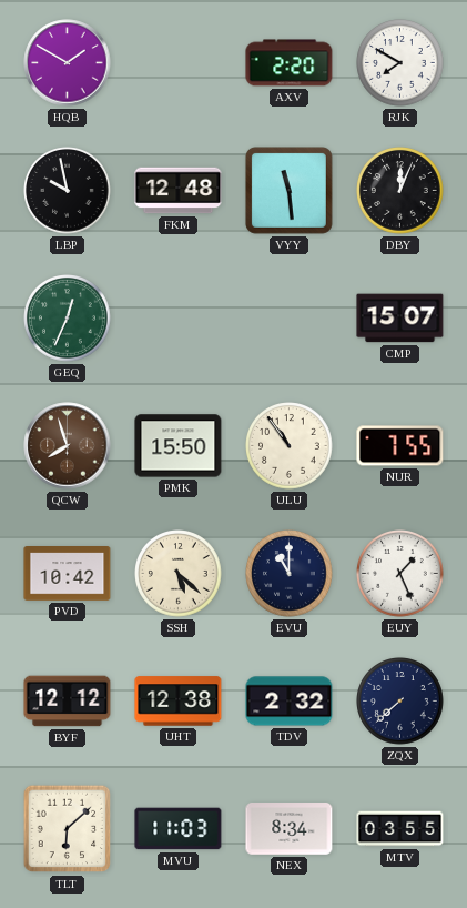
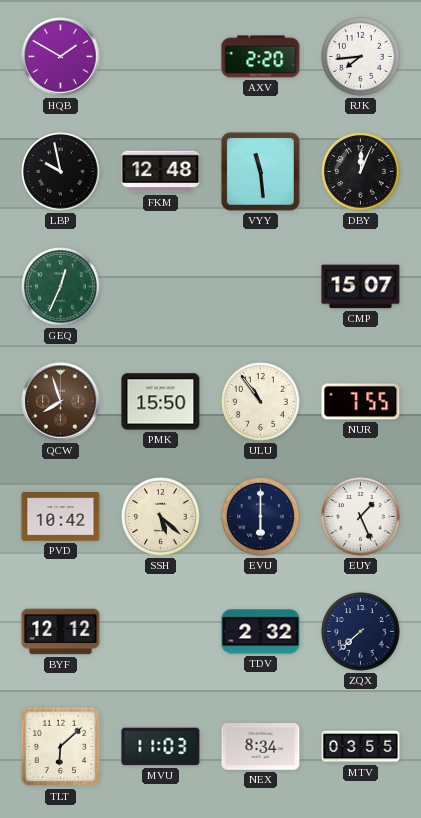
RJK: 7:50 -> 7:44
EVU: 11:00 -> 6:00
UHT: 12:38 -> none
